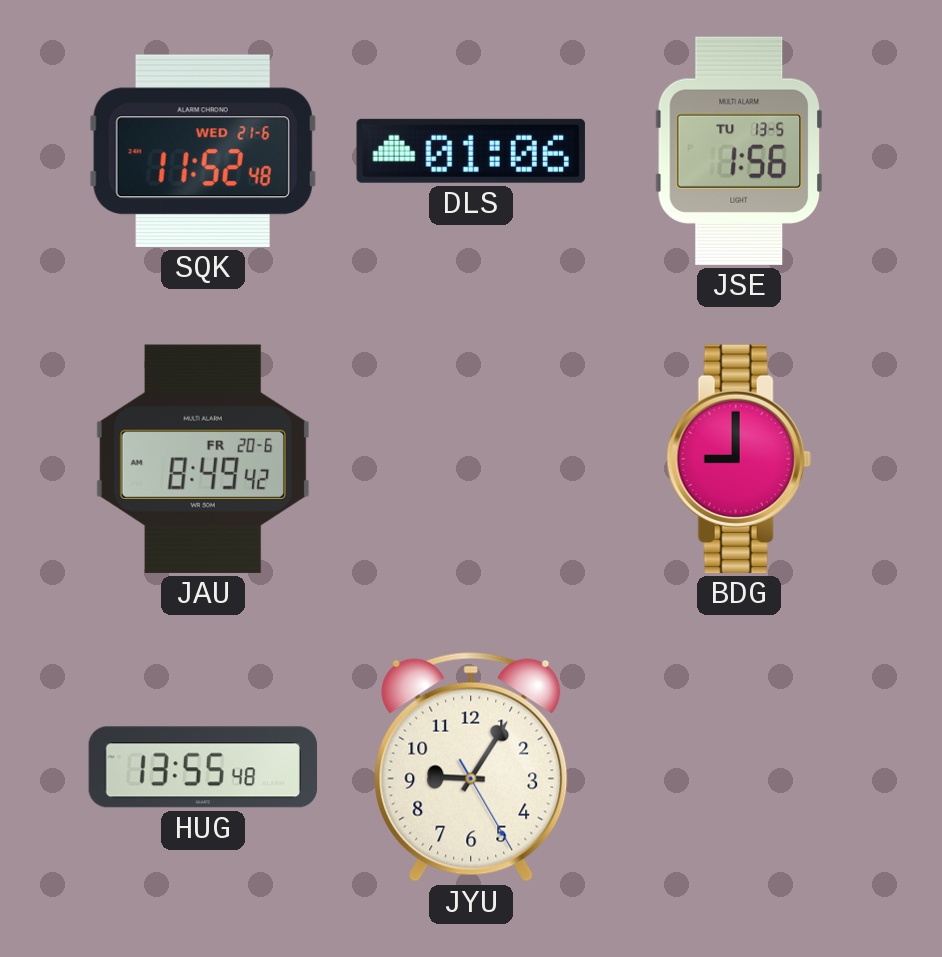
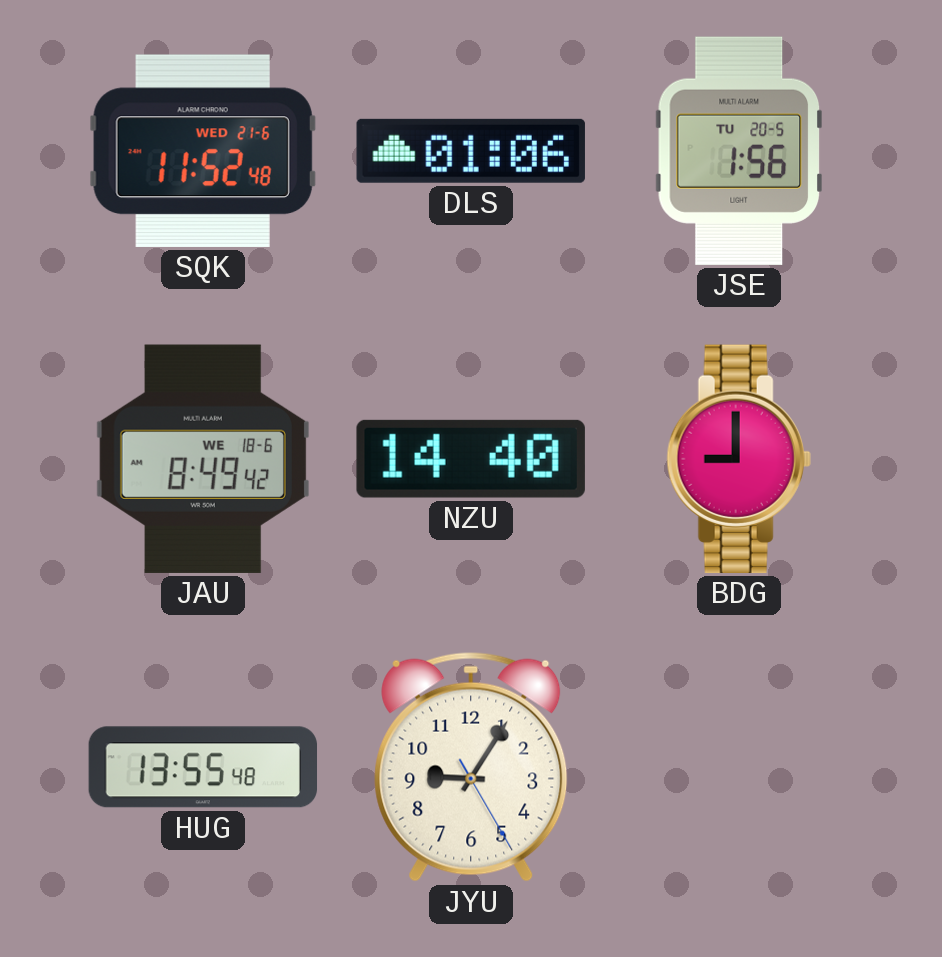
JSE date: TU 13-5 -> TU 20-5
JAU date: FR 20-6 -> WE 18-6
NZU: none -> 14:40
